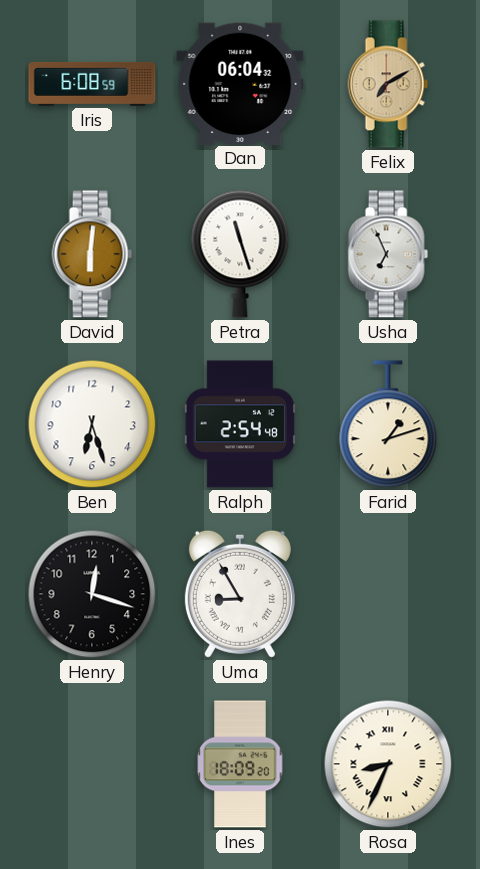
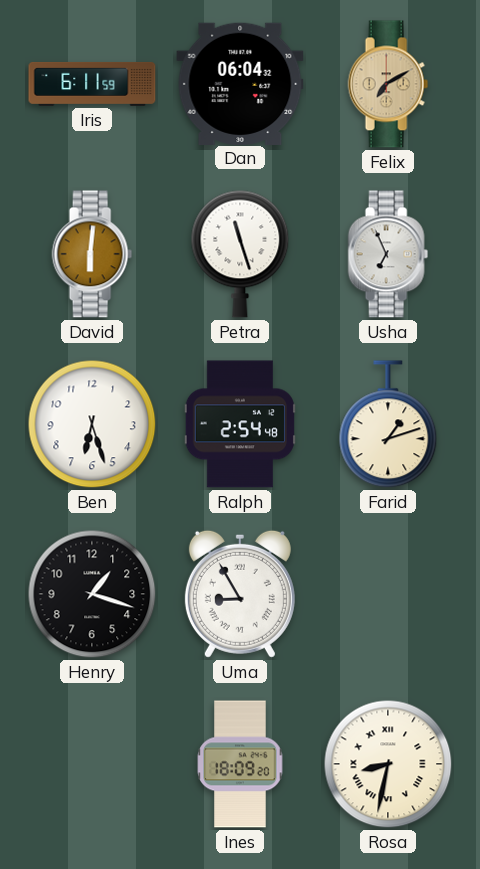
Iris: 6:08 -> 6:11
Henry: 12:18 -> 1:18
Rosa: 8:34 -> 8:32
